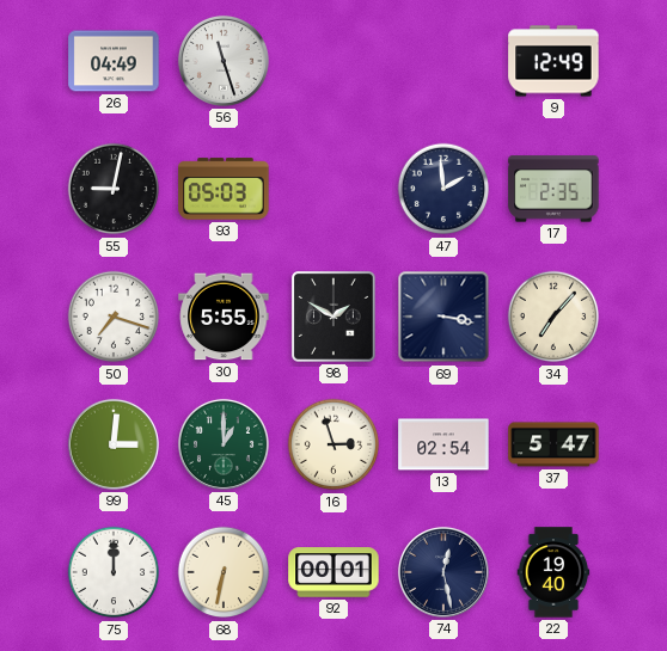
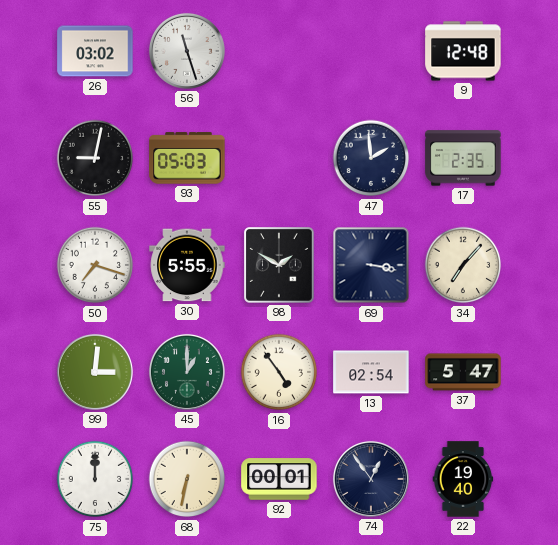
26: 04:49 -> 03:02
9: 12:49 -> 12:48
16: 2:57 -> 4:54
74: 12:28 -> 12:54
